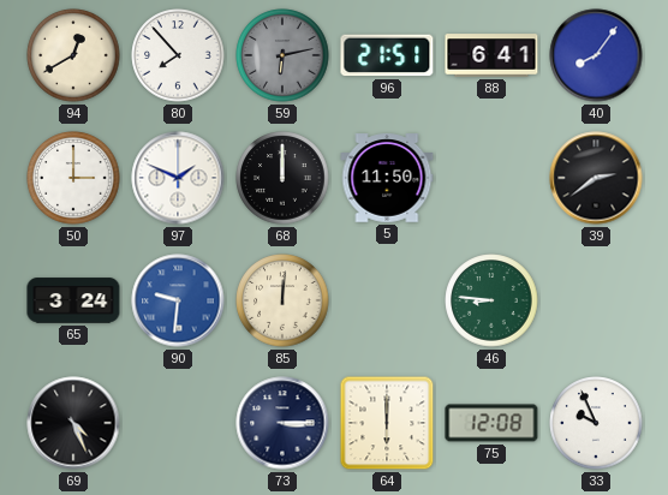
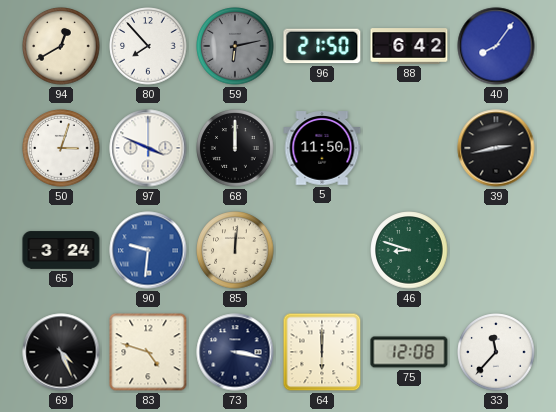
96: 21:51 -> 21:50
88: 6:41 -> 6:42
50: 3:00 -> 3:03
97: 1:49 -> 3:49
39: 2:39 -> 2:43
46: 8:46 -> 8:48
83: none -> 4:48
73: 3:15 -> 3:17
33: 9:56 -> 11:37
